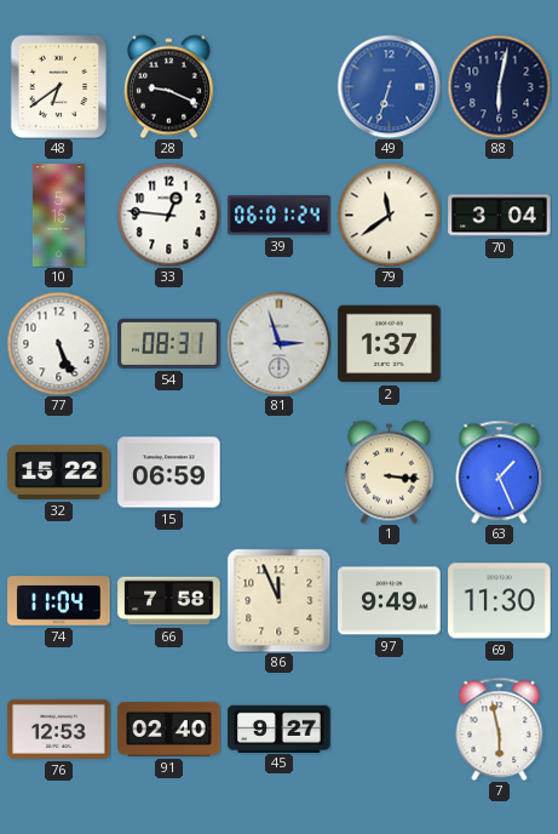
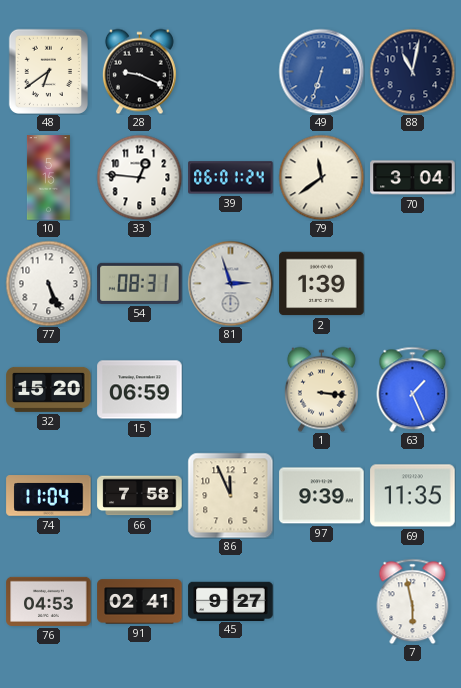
88: 6:02 -> 11:02
2: 1:37 -> 1:39
32: 15:22 -> 15:20
97: 9:49 -> 9:39
69: 11:30 -> 11:35
76: 12:53 -> 04:53
91: 02:40 -> 02:41
